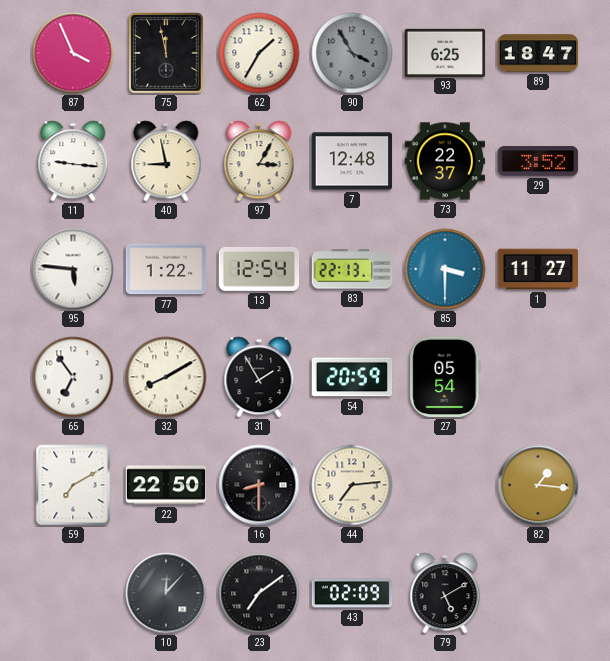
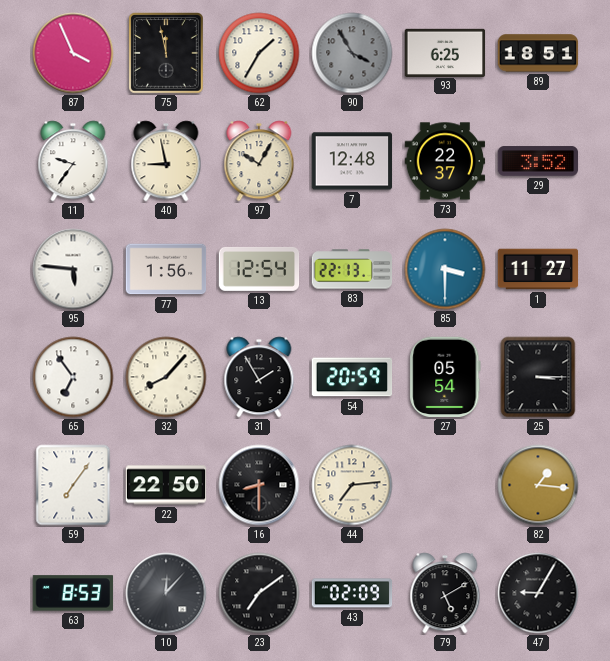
89: 18:47 -> 18:51
11: 9:16 -> 9:36
97: 3:05 -> 10:05
77: 1:22 -> 1:56
32: 8:10 -> 8:07
25: none -> 3:15
59: 7:10 -> 7:06
63: none -> 8:53
47: none -> 9:05
